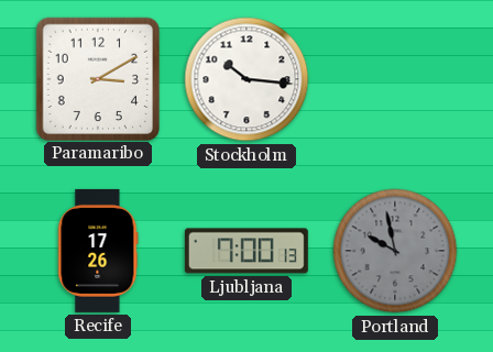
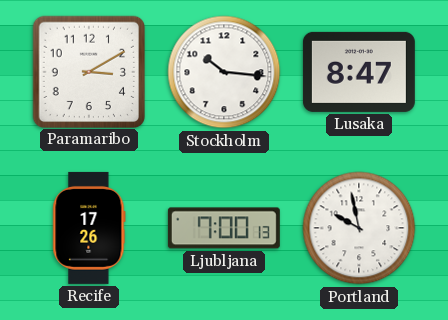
Lusaka: none -> 8:47
Portland dial: grey -> white
